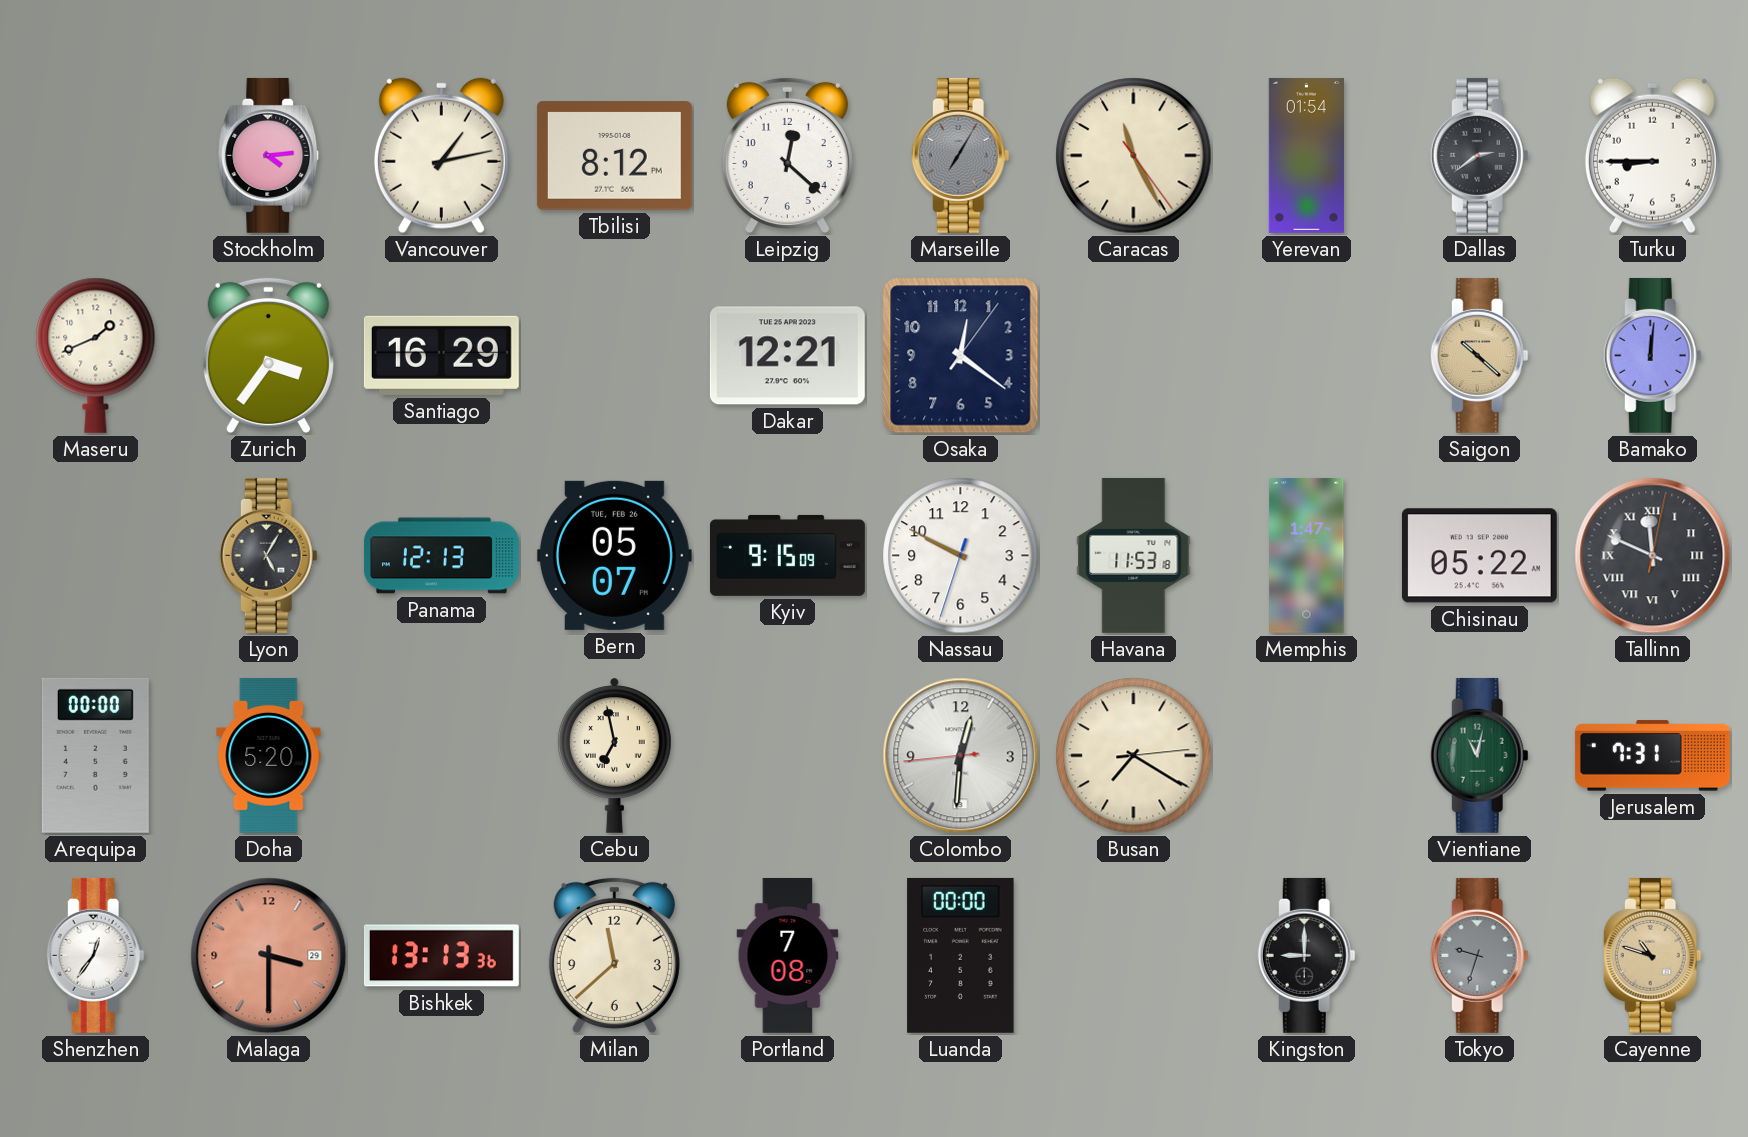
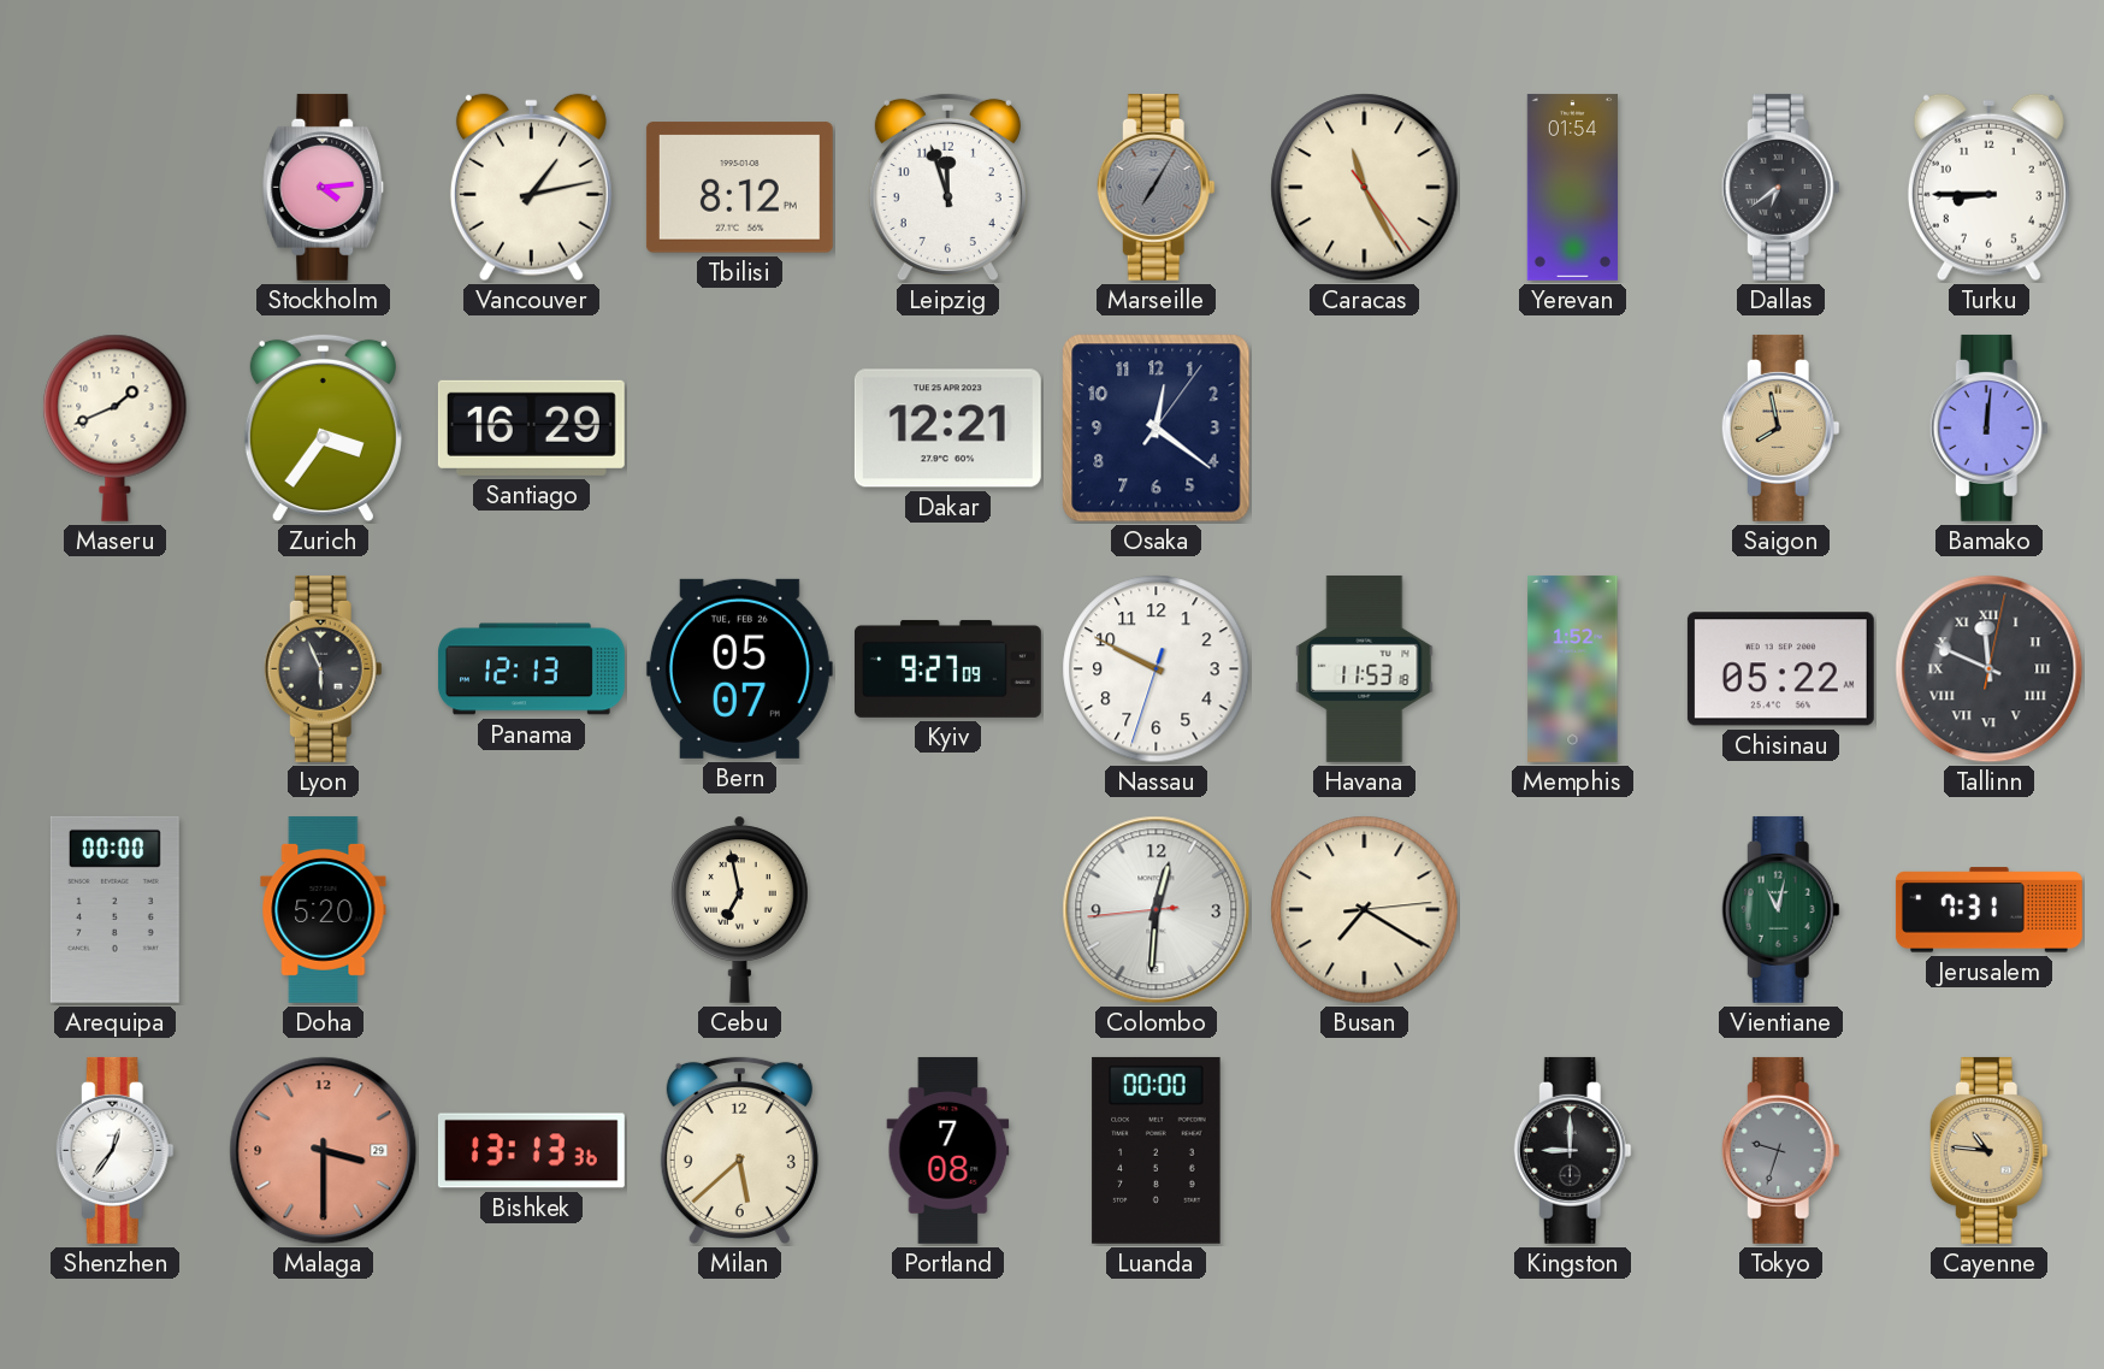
Leipzig: 12:22 -> 11:57
Dallas: 2:39 -> 6:39
Saigon: 10:22 -> 7:58
Lyon: 5:05 -> 5:56
Kyiv: 9:15 -> 9:27
Memphis: 1:47 -> 1:52
Milan: 11:38 -> 5:38
Cayenne: 10:48 -> 10:46
